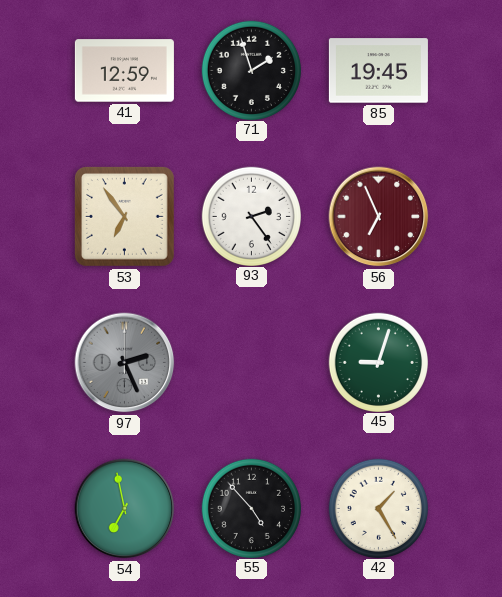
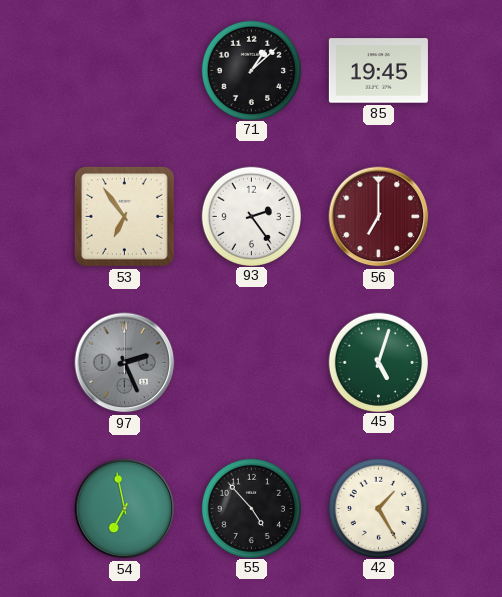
41: 12:59 -> none
71: 1:57 -> 1:08
56: 6:56 -> 7:00
45: 9:03 -> 5:03
